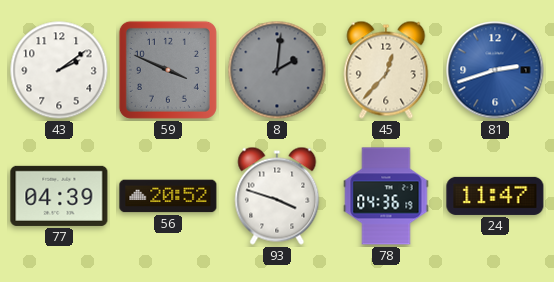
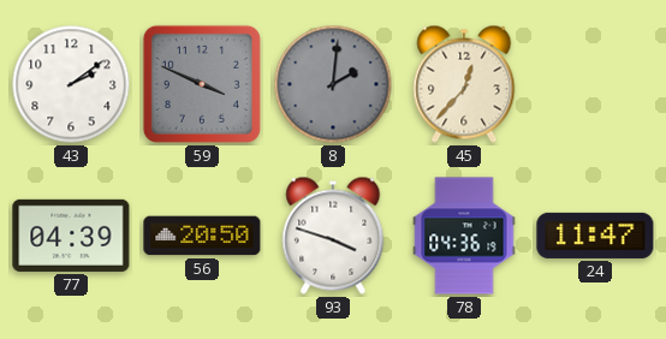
81: 2:42 -> none
56: 20:52 -> 20:50
